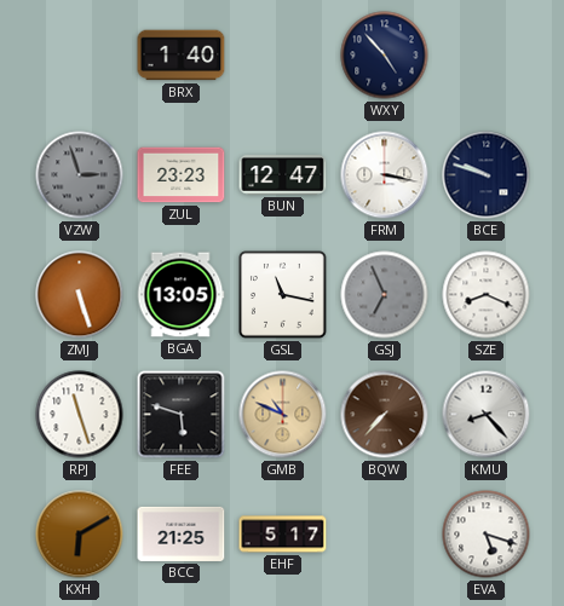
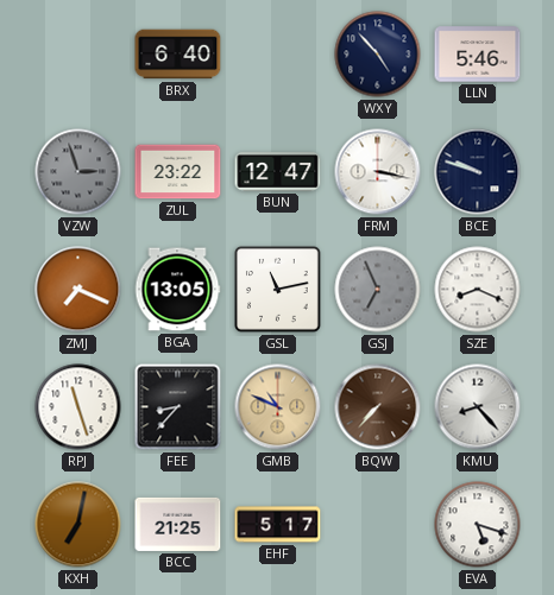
BRX: 1:40 -> 6:40
LLN: none -> 5:46
ZUL: 23:23 -> 23:22
ZMJ: 5:27 -> 7:19
GSL: 11:17 -> 11:13
FEE: 5:48 -> 8:37
KXH: 6:10 -> 7:02
